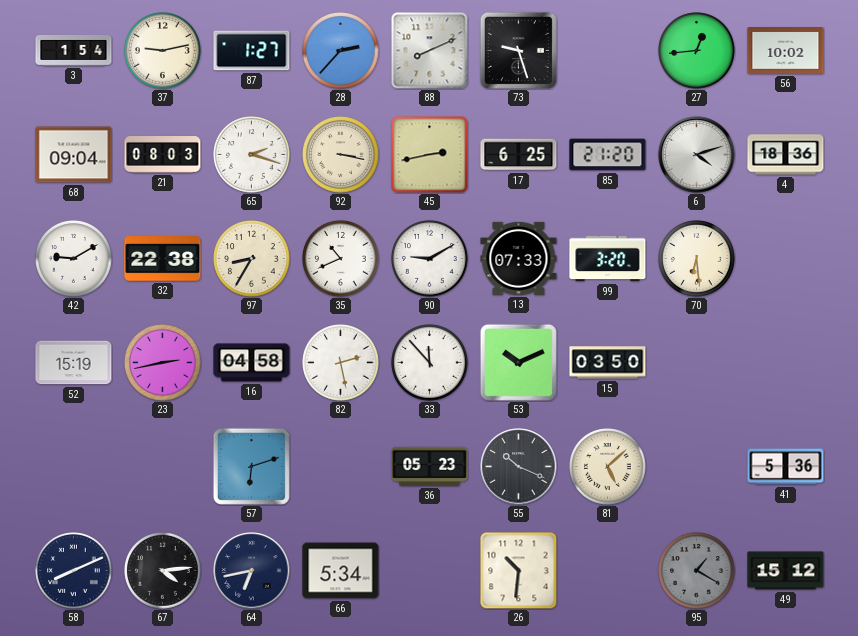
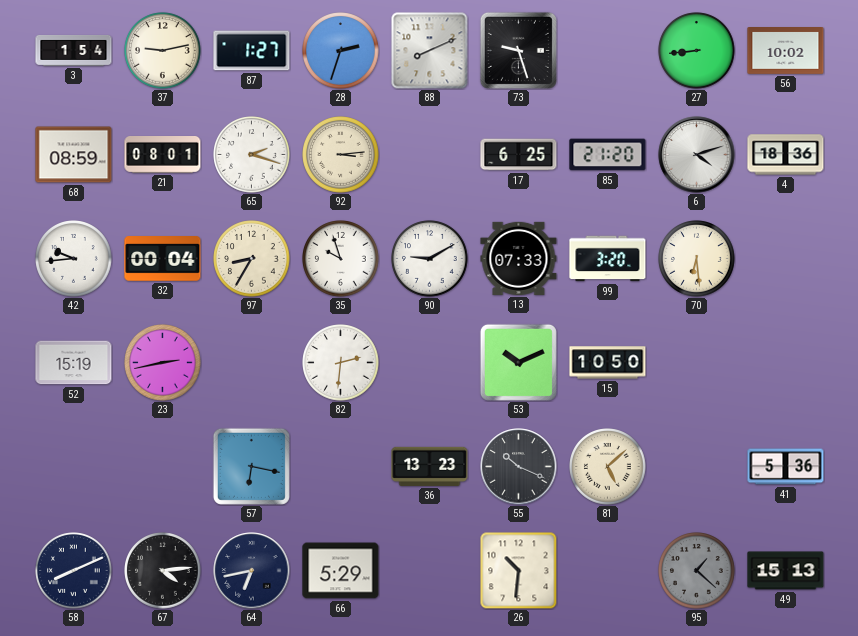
28: 2:37 -> 2:33
27: 12:44 -> 8:44
68: 09:04 -> 08:59
21: 08:03 -> 08:01
92: 3:17 -> 3:14
45: 2:43 -> none
42: 9:10 -> 9:44
32: 22:38 -> 00:04
35: 10:41 -> 9:57
16: 04:58 -> none
82: 2:28 -> 2:31
33: 11:53 -> none
15: 03:50 -> 10:50
57: 6:12 -> 6:17
36: 05:23 -> 13:23
66: 5:34 -> 5:29
95: 1:20 -> 1:22
49: 15:12 -> 15:13
